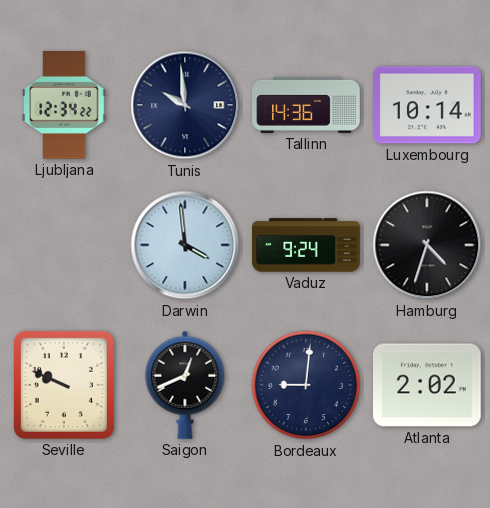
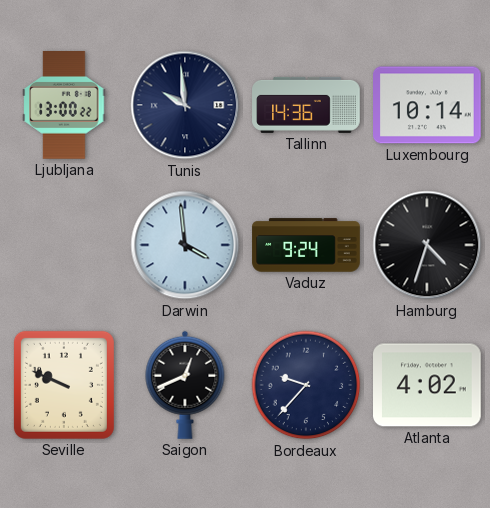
Ljubljana: 12:34 -> 13:00
Bordeaux: 9:01 -> 9:37
Atlanta: 2:02 -> 4:02
